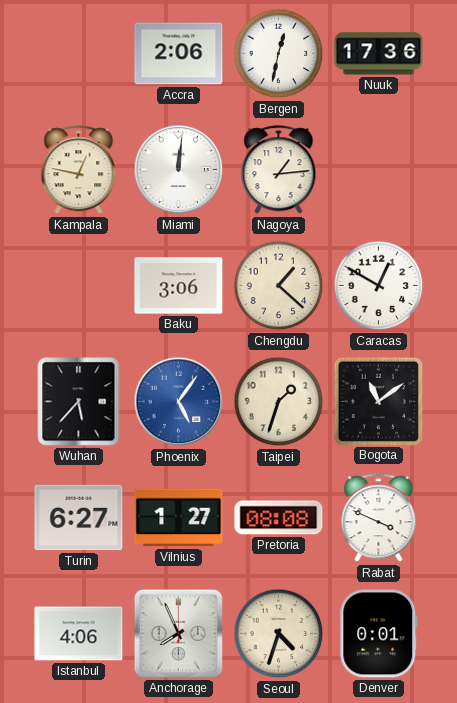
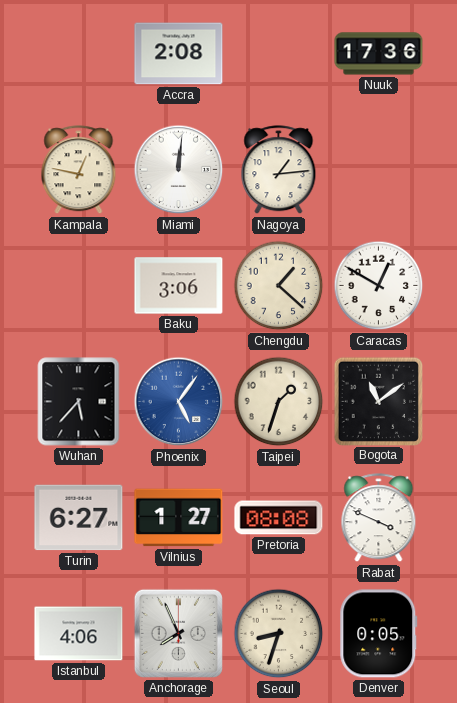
Accra: 2:06 -> 2:08
Bergen: 12:32 -> none
Seoul: 4:33 -> 8:33
Denver: 0:01 -> 0:05
